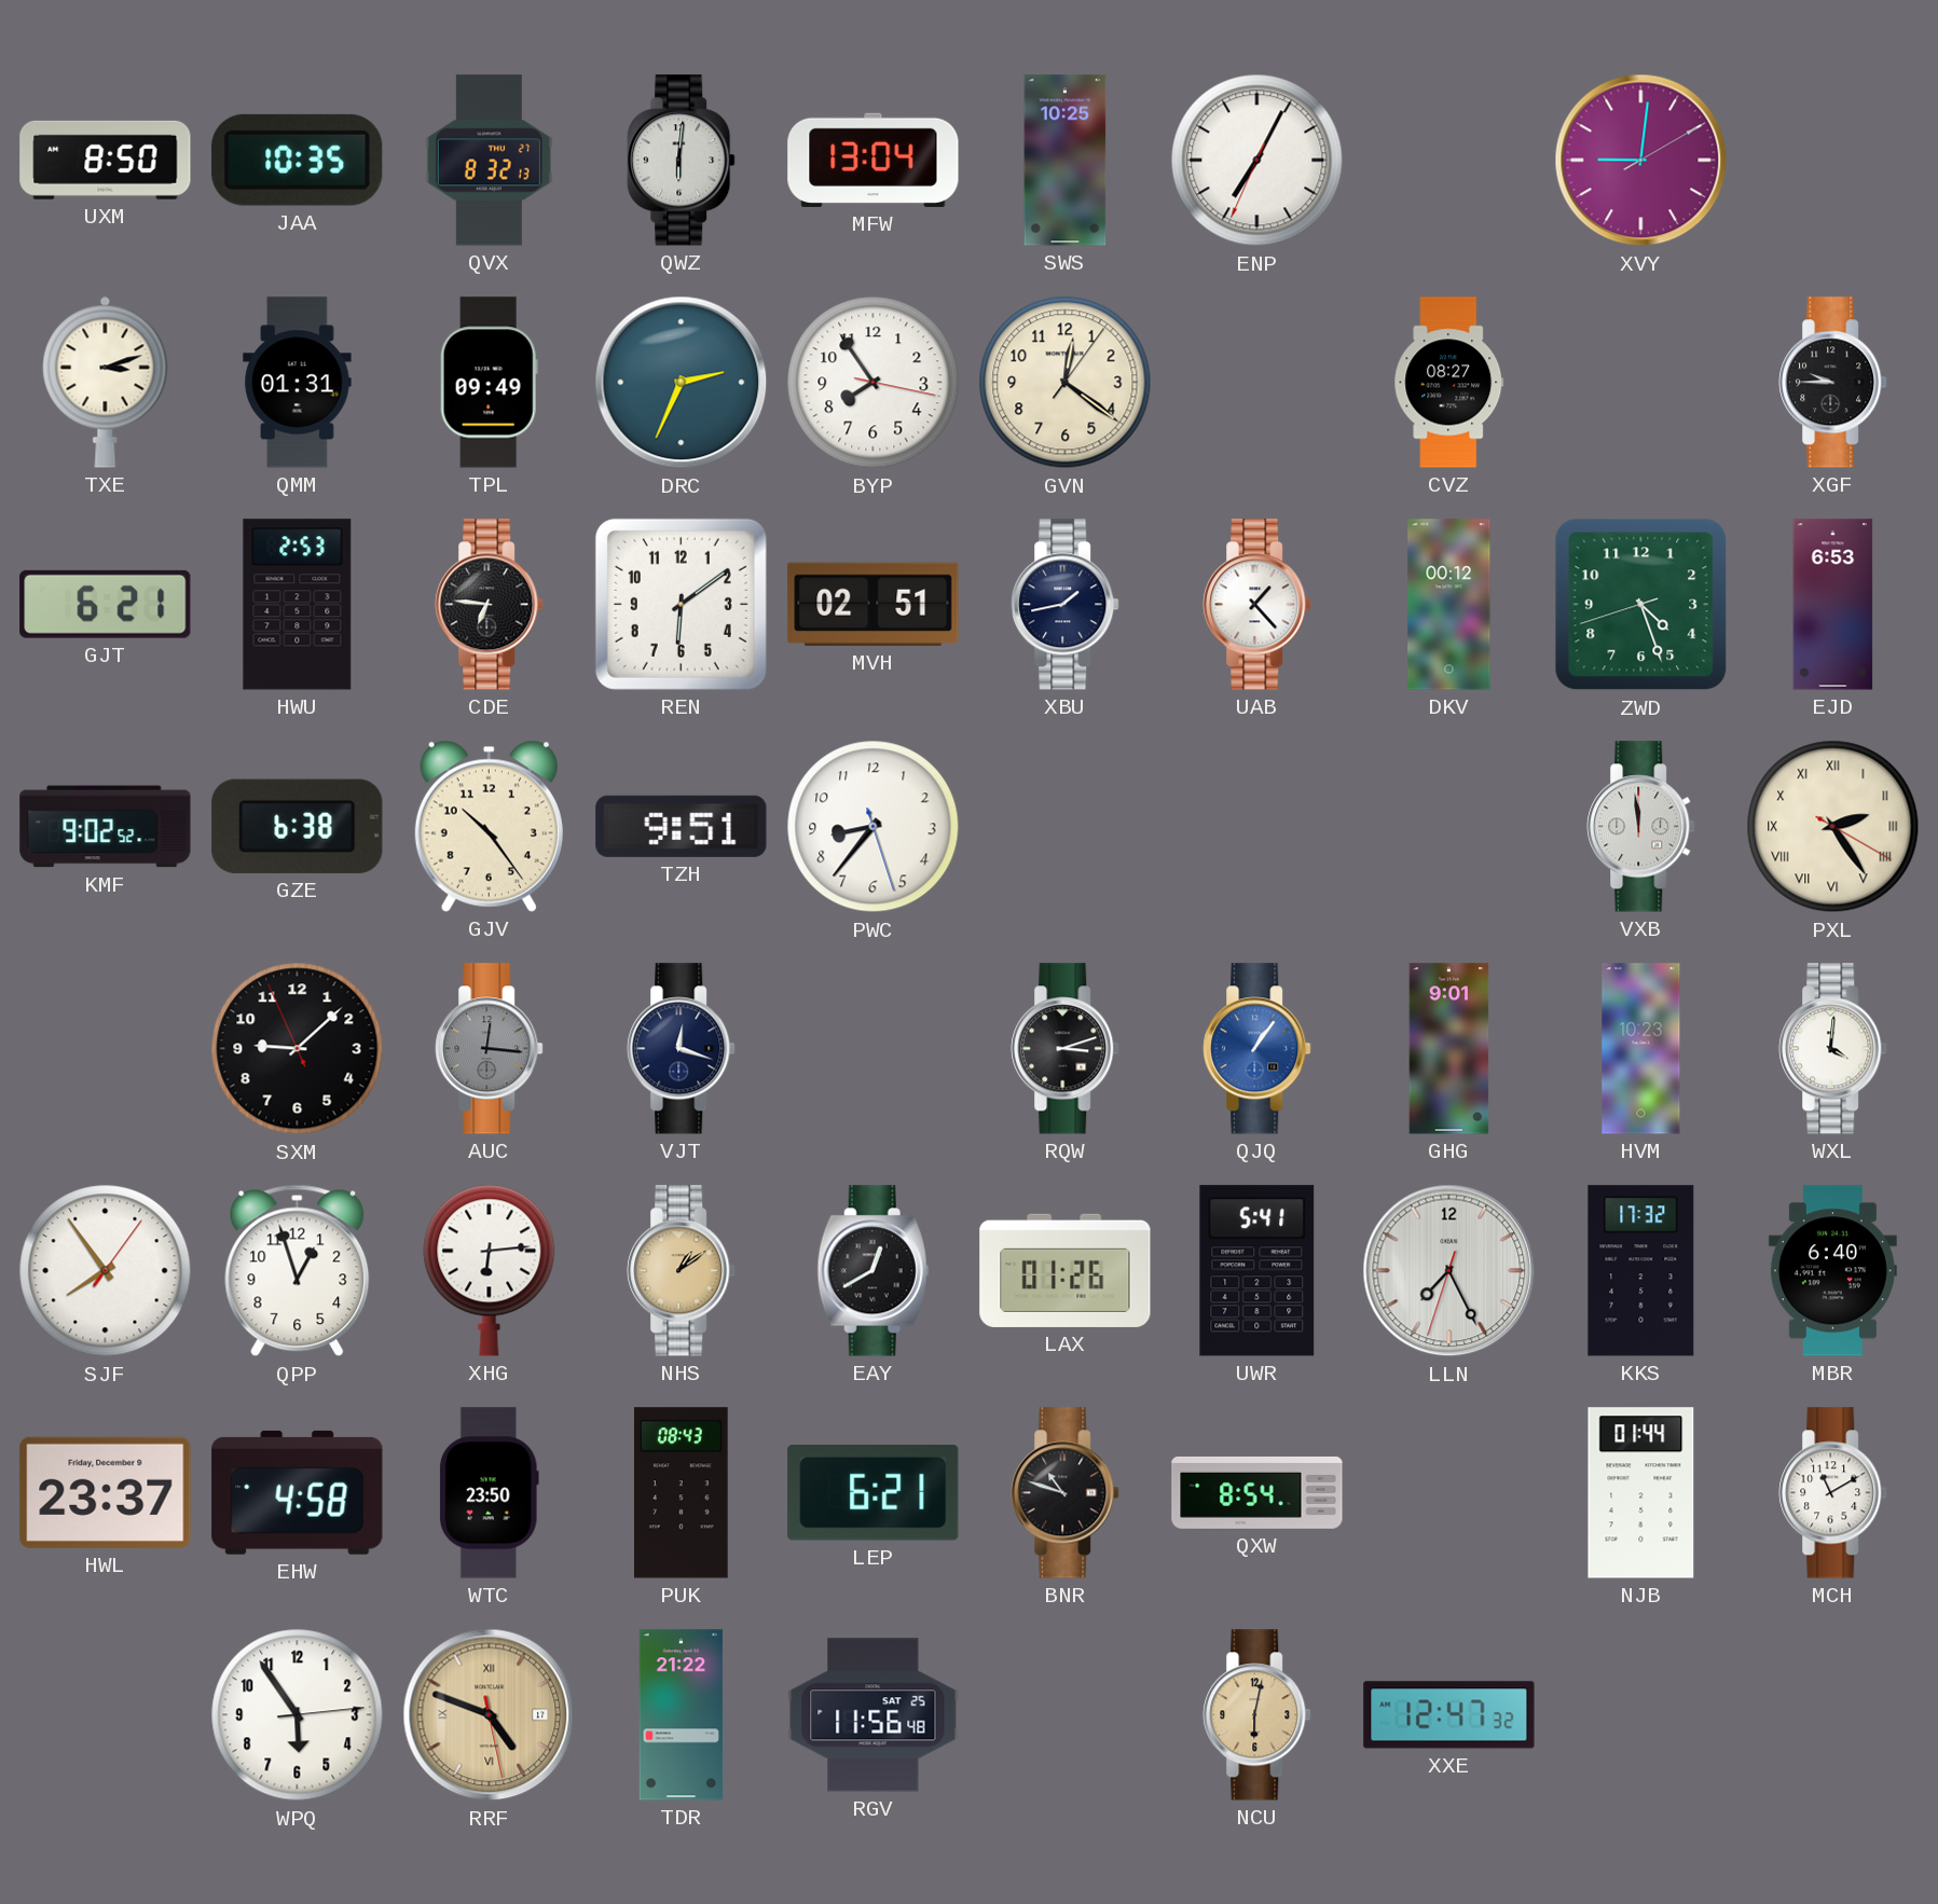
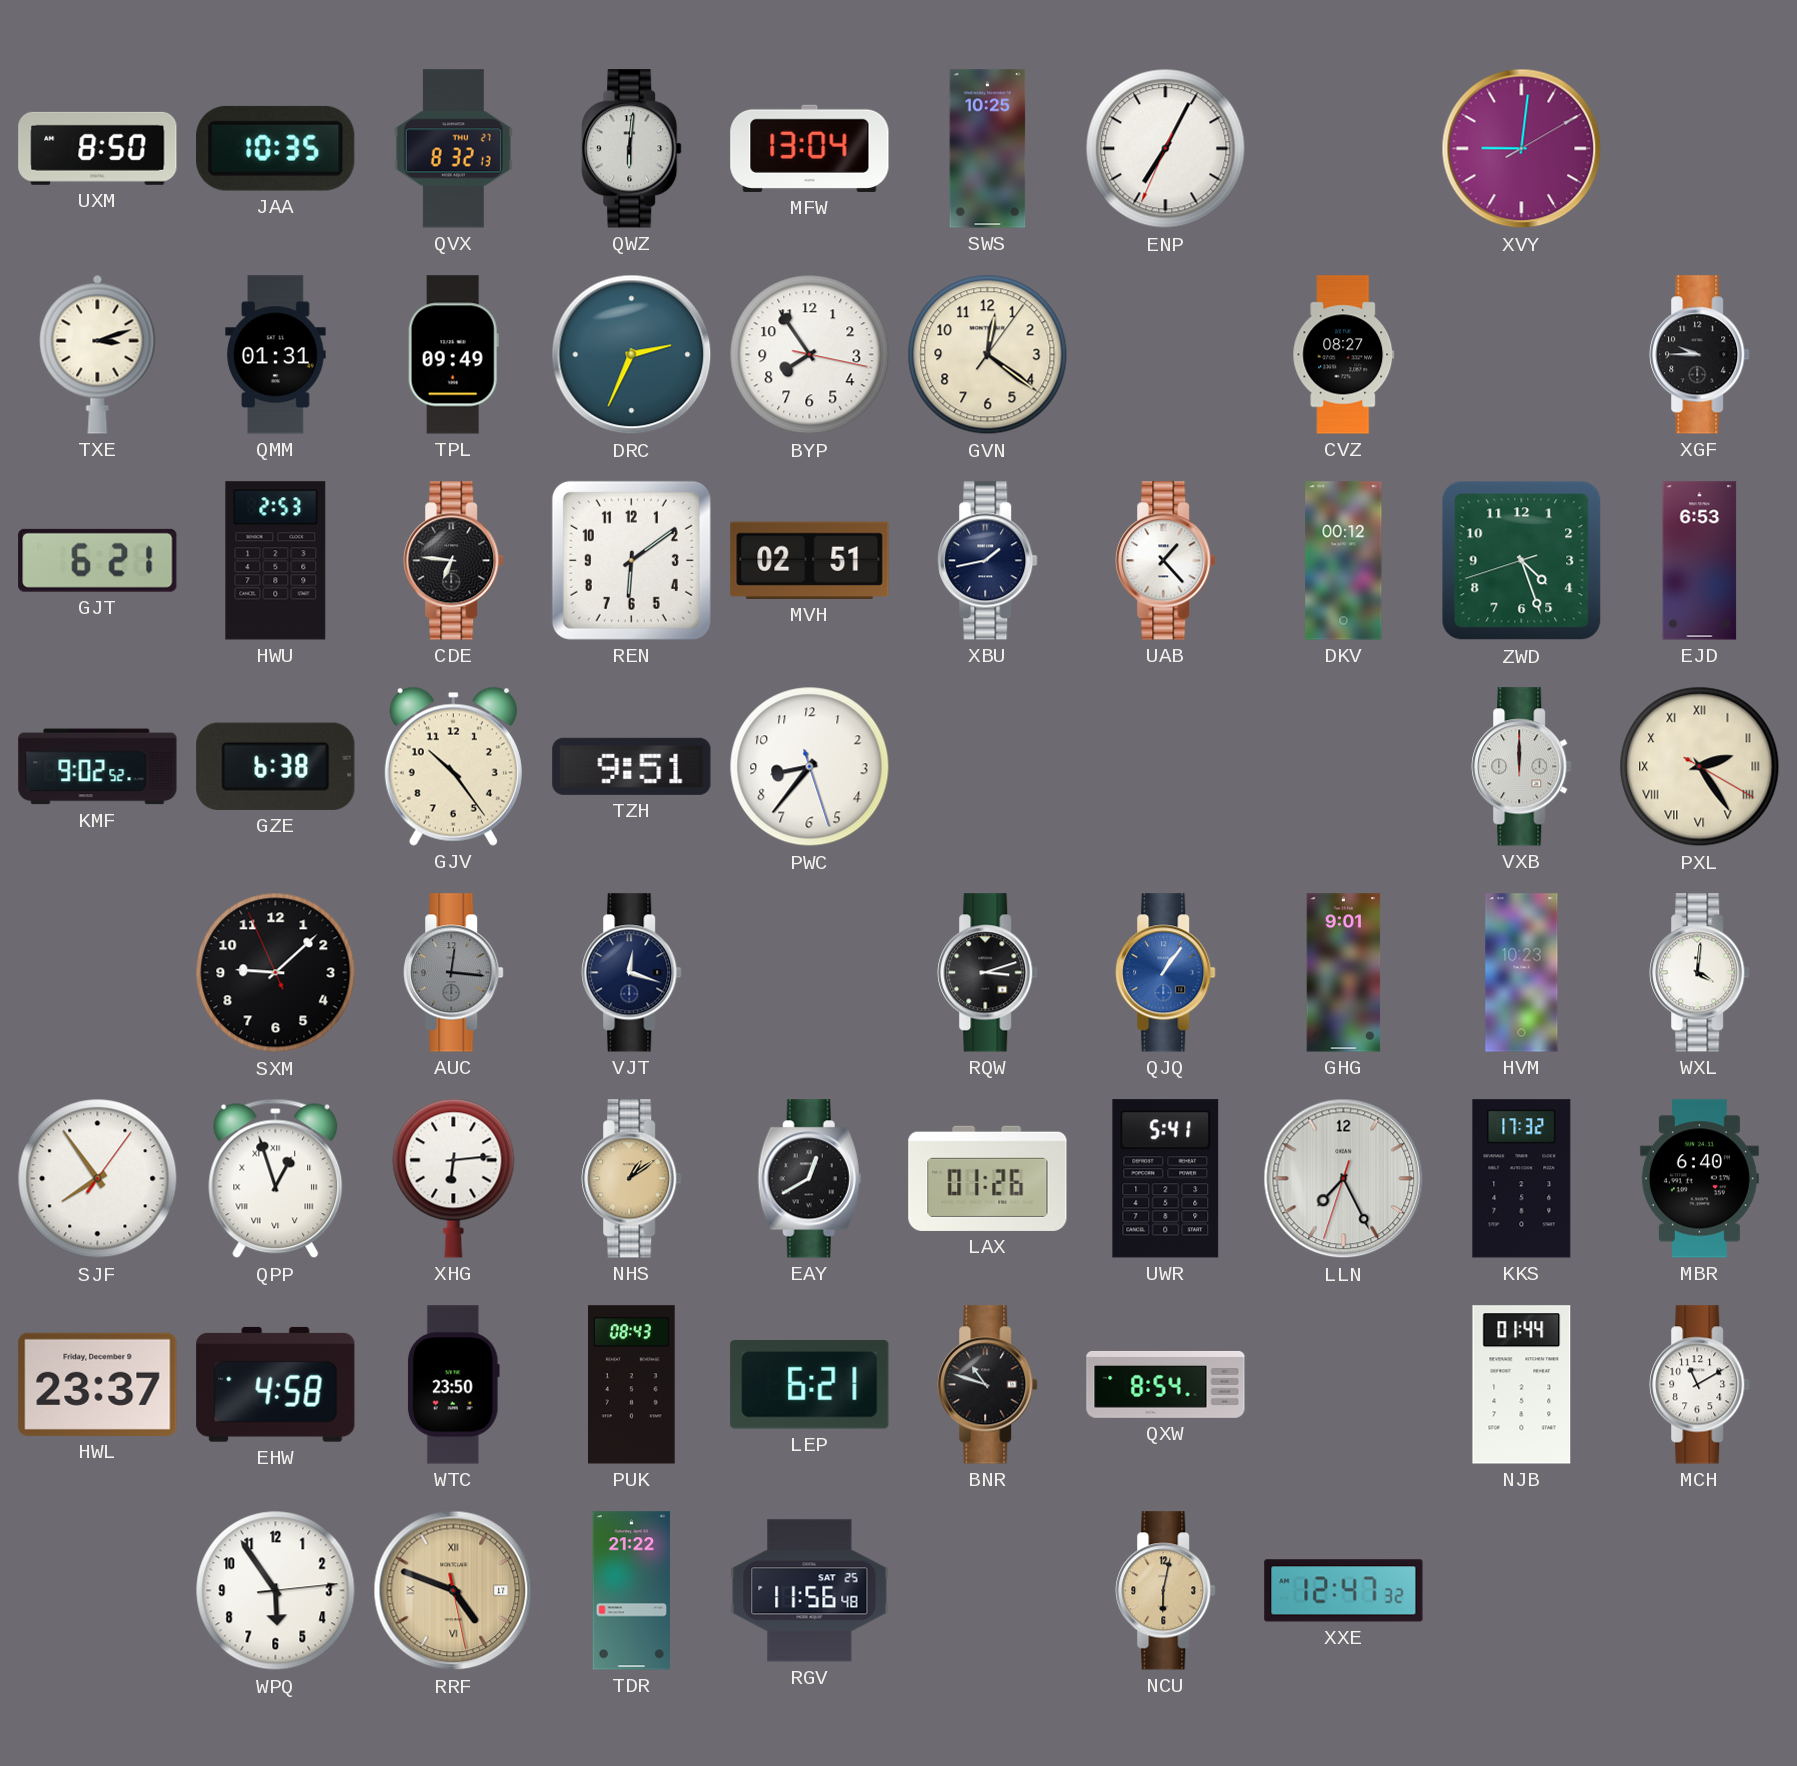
VXB: 11:59 -> 12:00
QPP numerals: Arabic -> Roman
